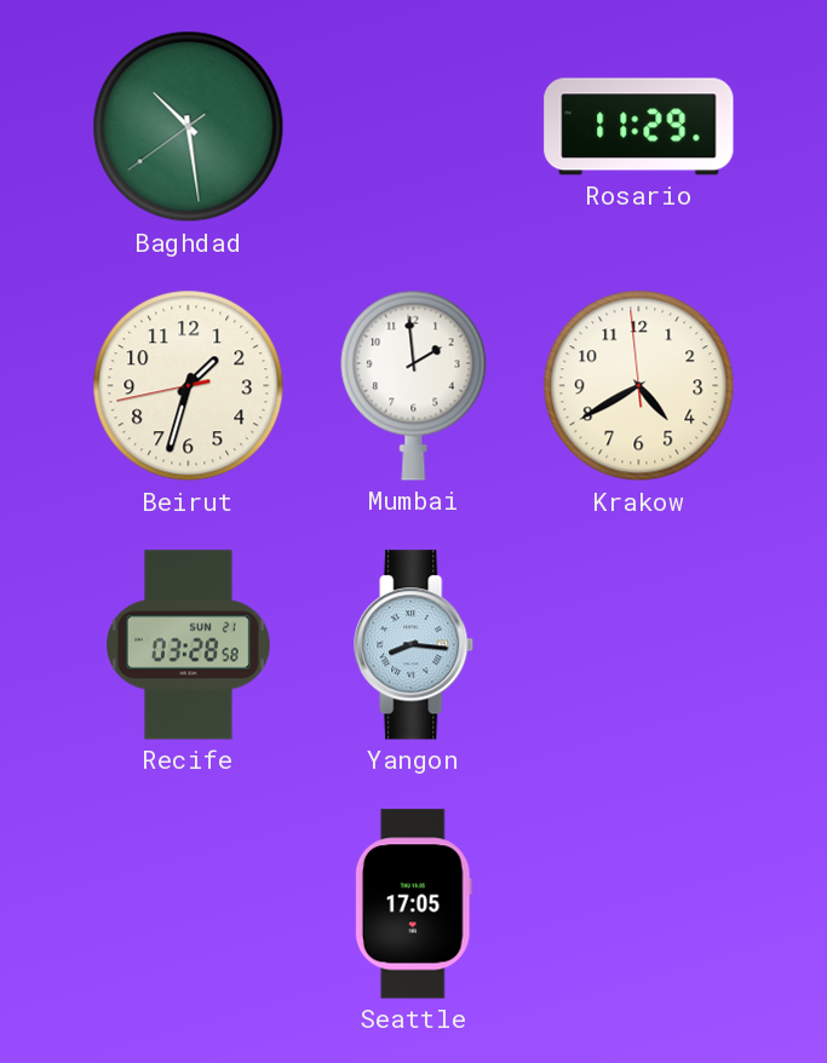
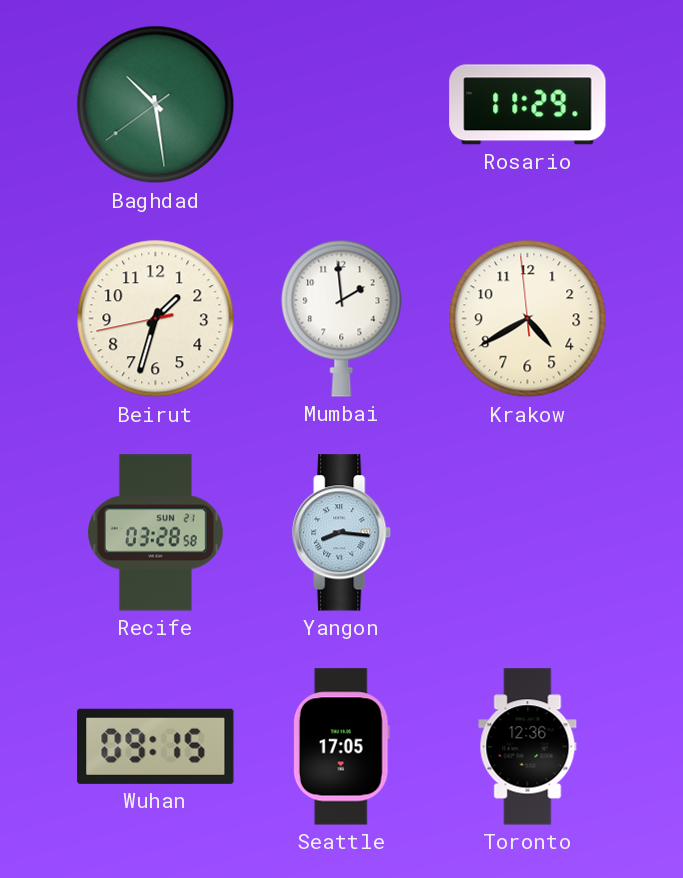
Wuhan: none -> 09:15
Toronto: none -> 12:36
